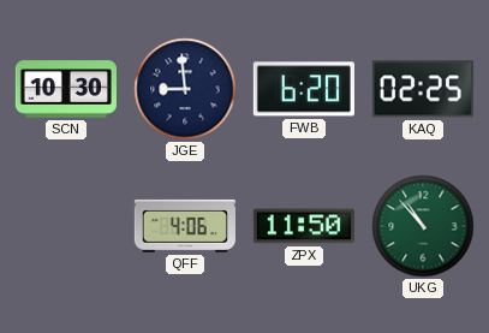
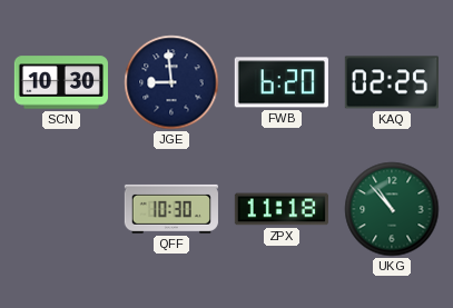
QFF: 4:06 -> 10:30
ZPX: 11:50 -> 11:18
